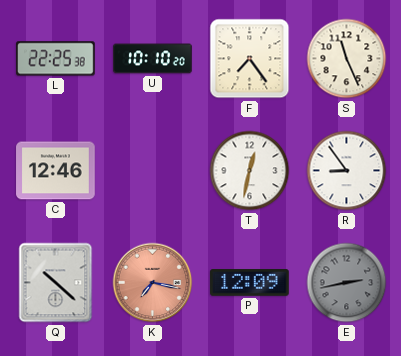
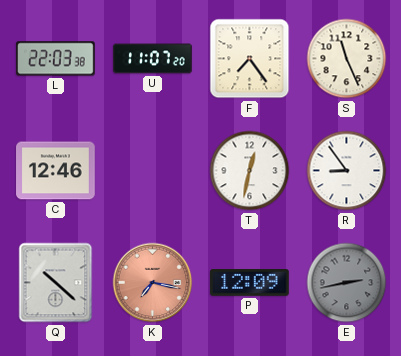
L: 22:25 -> 22:03
U: 10:10 -> 11:07
